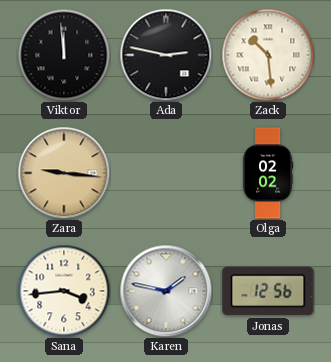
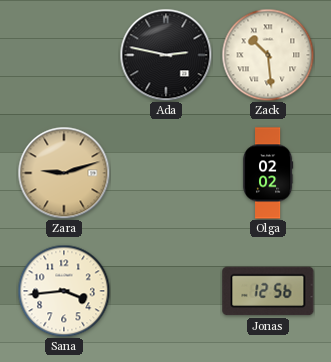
Viktor: 11:59 -> none
Zara: 9:16 -> 9:12
Karen: 1:47 -> none
